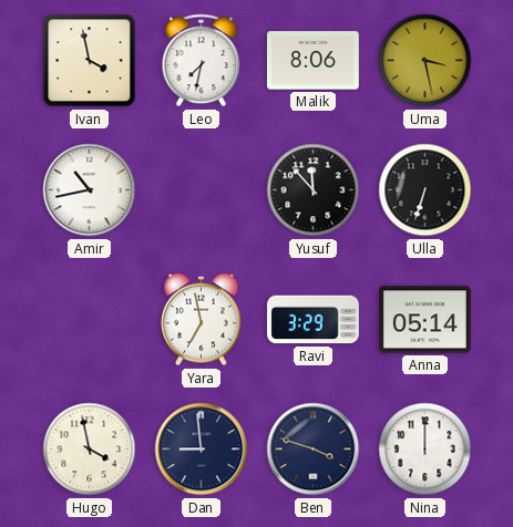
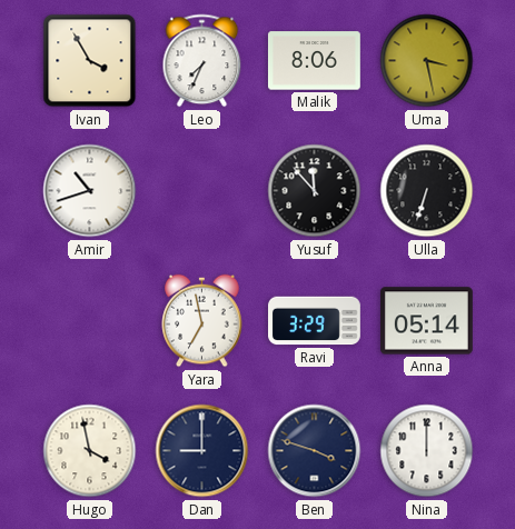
Ivan: 3:58 -> 3:55
Leo: 7:32 -> 7:34
Amir: 10:43 -> 10:42
Dan: 8:59 -> 9:00
